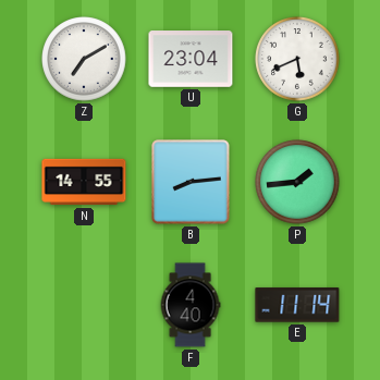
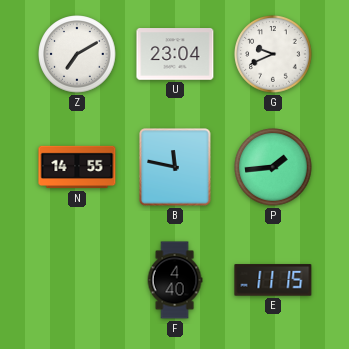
G: 5:41 -> 9:41
B: 8:14 -> 11:47
E: 11:14 -> 11:15
